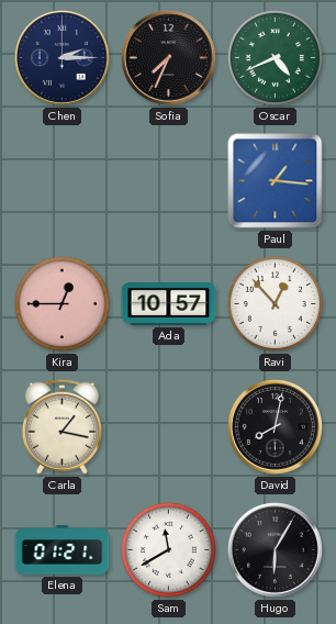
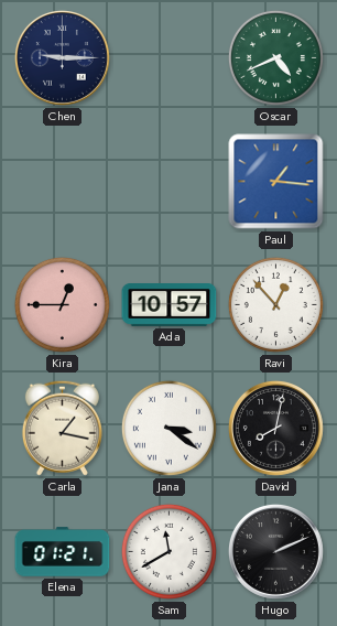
Chen: 2:15 -> 9:15
Sofia: 7:34 -> none
Jana: none -> 3:21
Hugo: 6:05 -> 2:11
